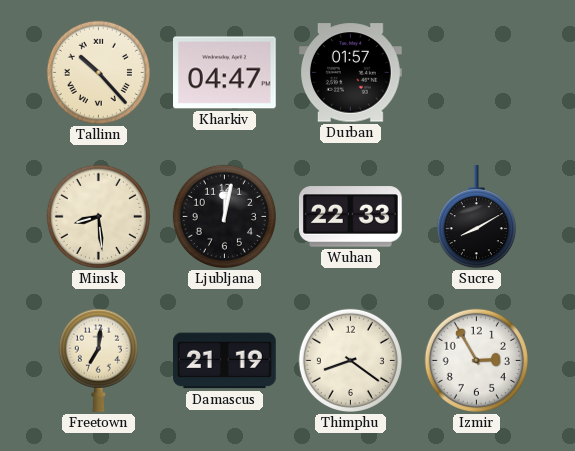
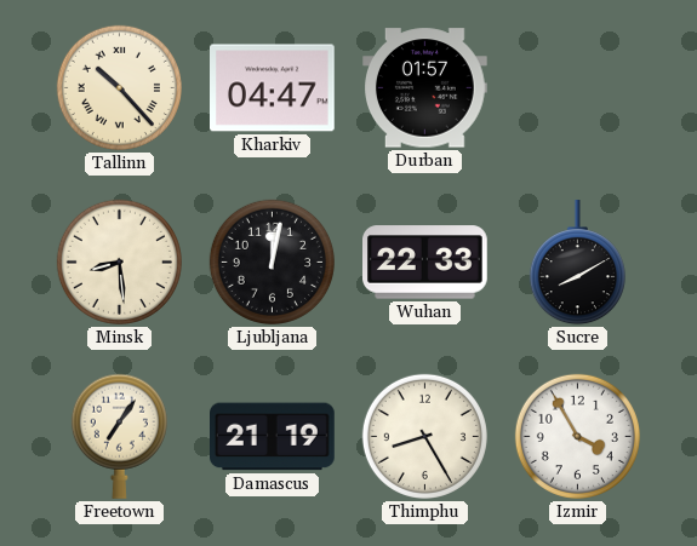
Freetown: 7:01 -> 7:06
Thimphu: 8:21 -> 8:25
Izmir: 2:55 -> 3:55
